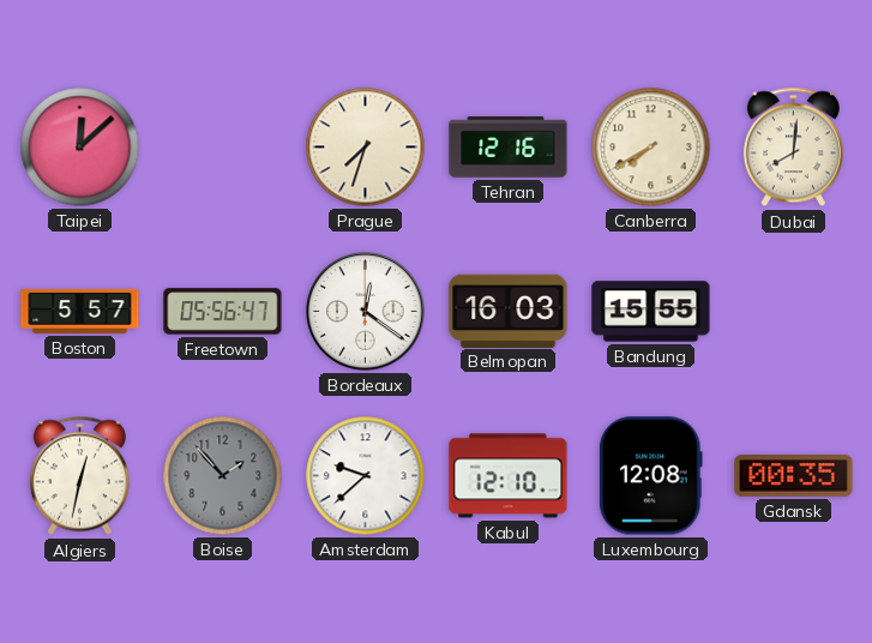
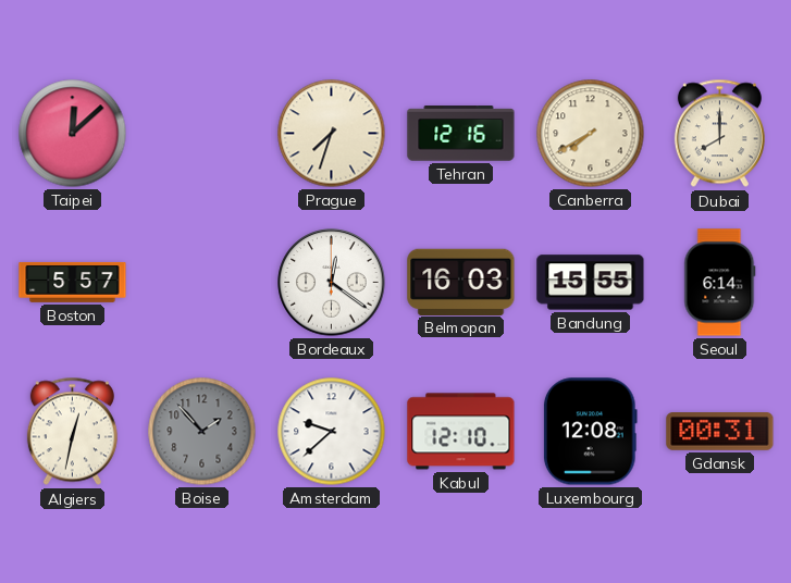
Dubai: 8:01 -> 8:00
Freetown: 05:56 -> none
Seoul: none -> 6:14
Gdansk: 00:35 -> 00:31
